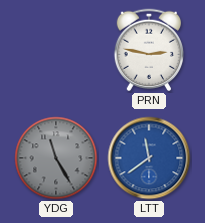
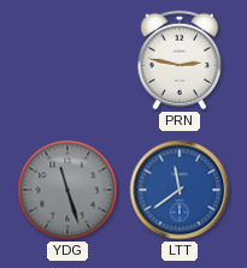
YDG: 11:25 -> 11:27
